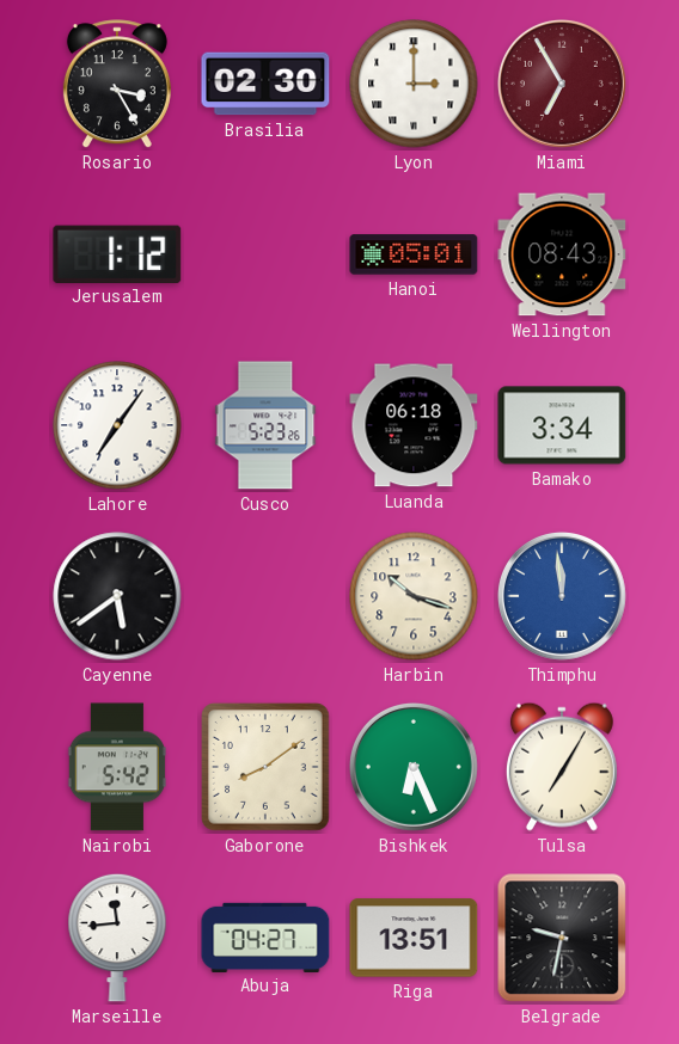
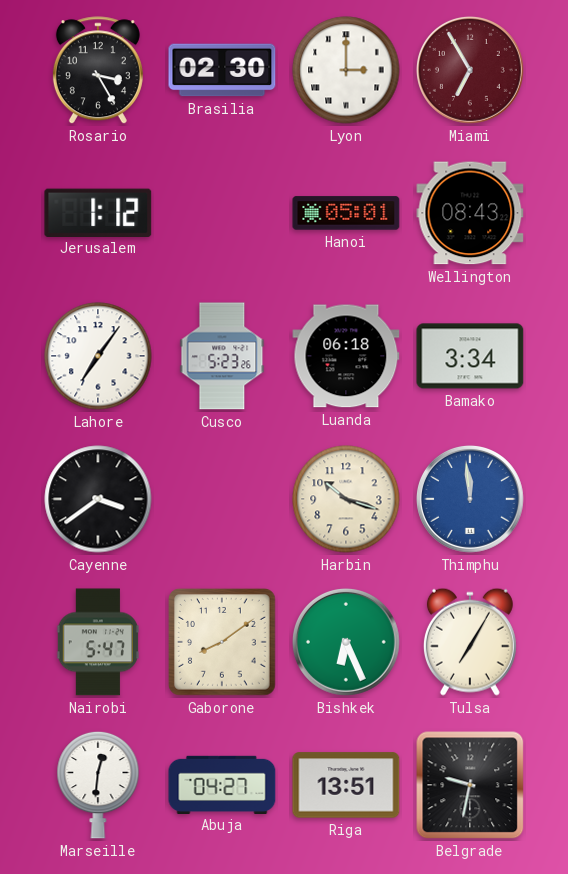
Cayenne: 5:39 -> 3:39
Nairobi: 5:42 -> 5:47
Marseille: 11:44 -> 12:31
